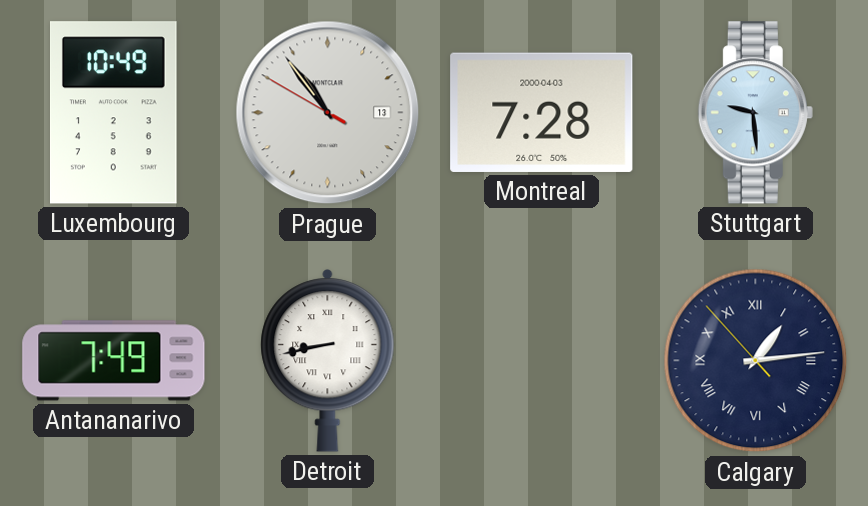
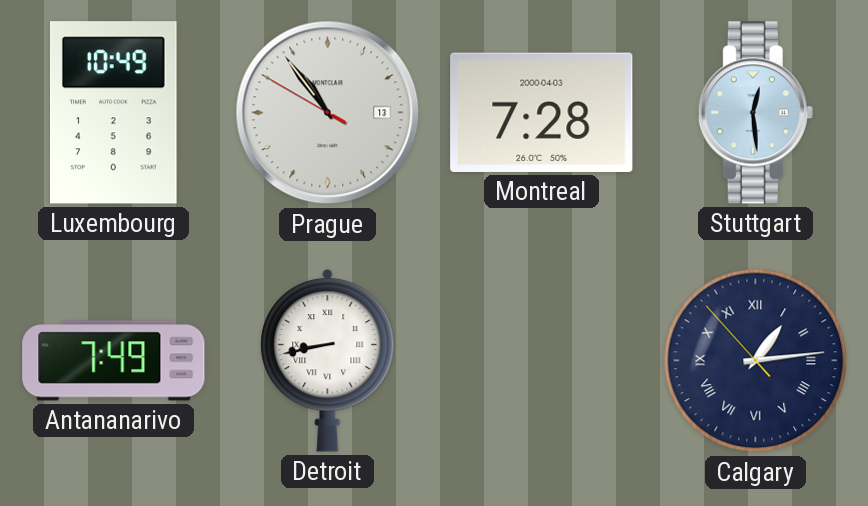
Stuttgart: 9:29 -> 12:29
